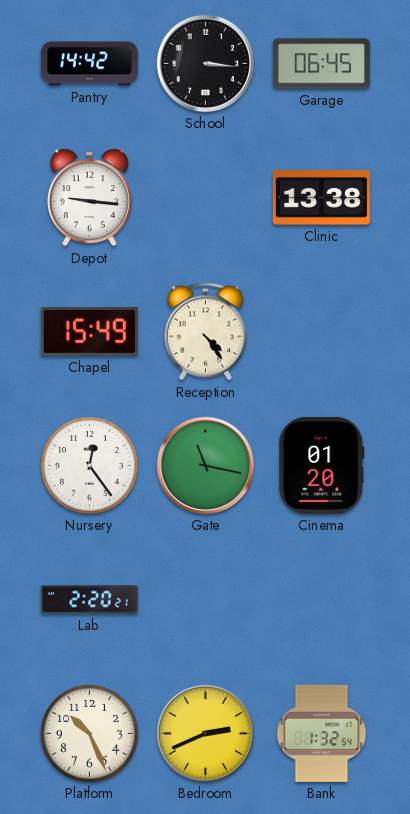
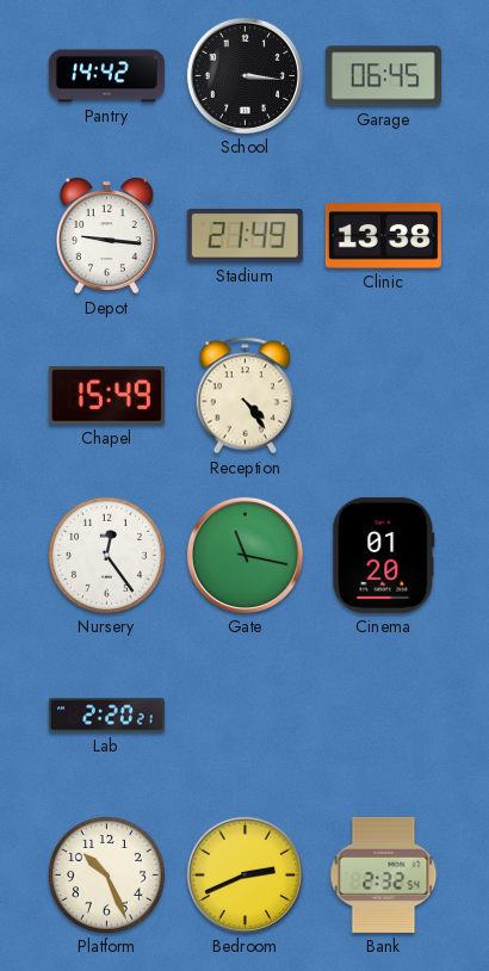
Stadium: none -> 21:49
Bank: 1:32 -> 2:32
